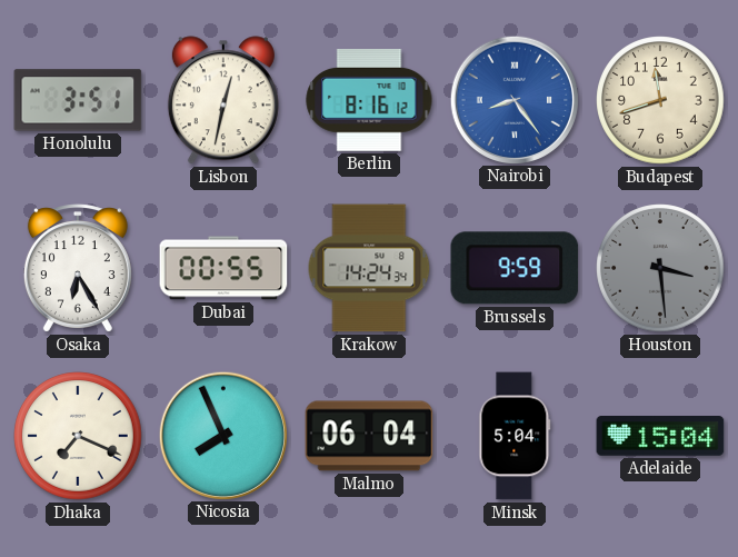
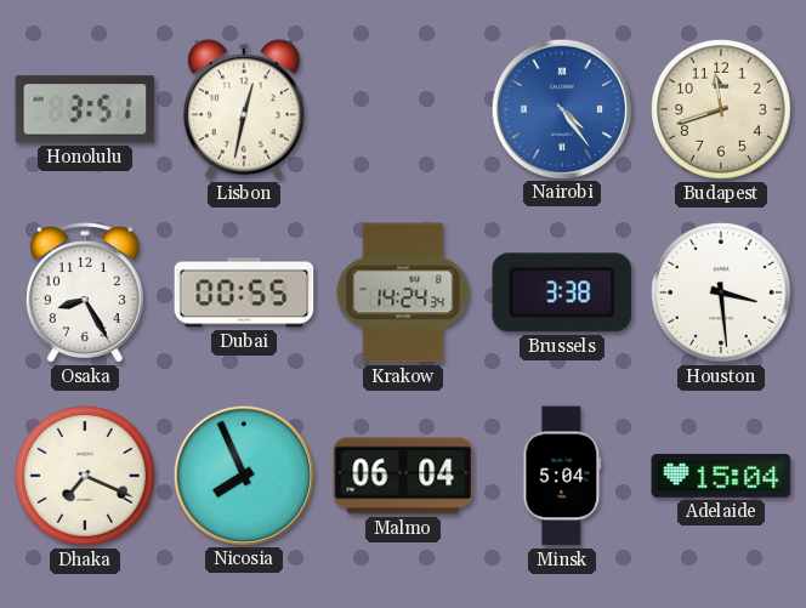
Berlin: 8:16 -> none
Nairobi: 8:24 -> 4:24
Osaka: 6:25 -> 8:25
Brussels: 9:59 -> 3:38
Houston dial: grey -> white
